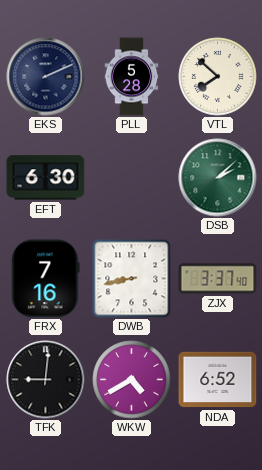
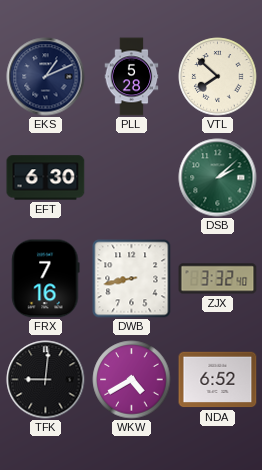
EKS: 2:11 -> 1:11
ZJX: 3:37 -> 3:32
